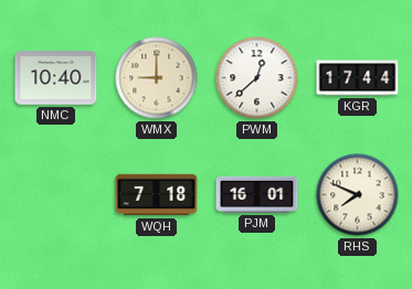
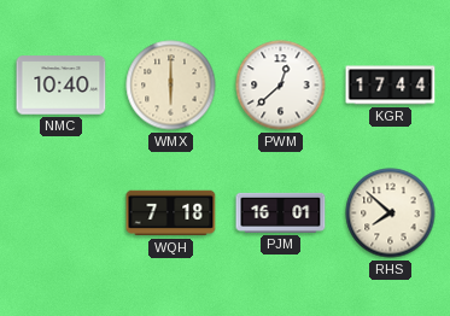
WMX: 9:00 -> 6:00
RHS: 7:49 -> 7:52
